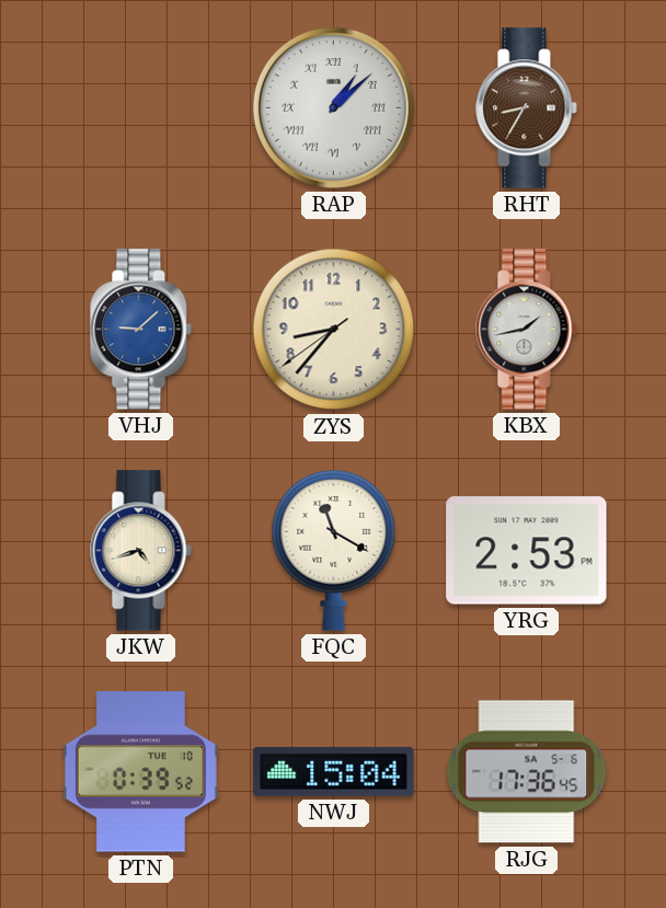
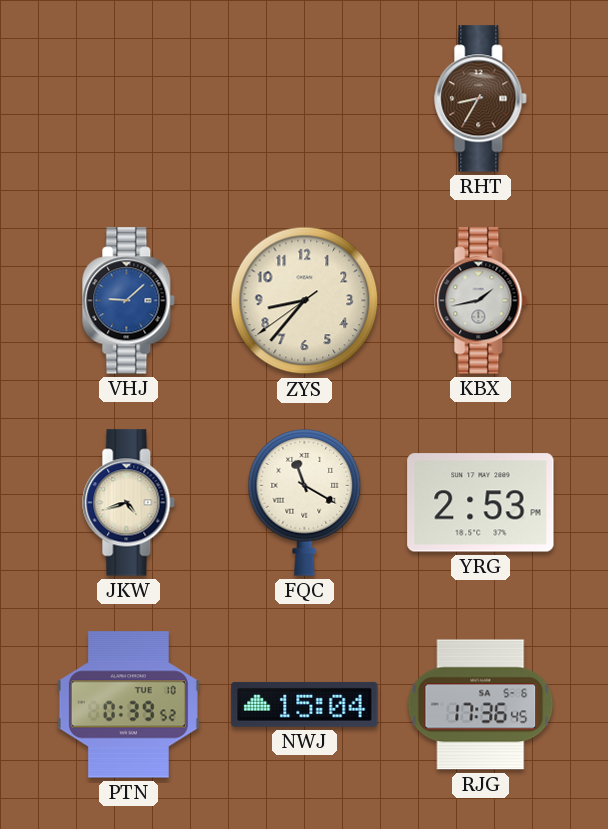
RAP: 1:08 -> none
